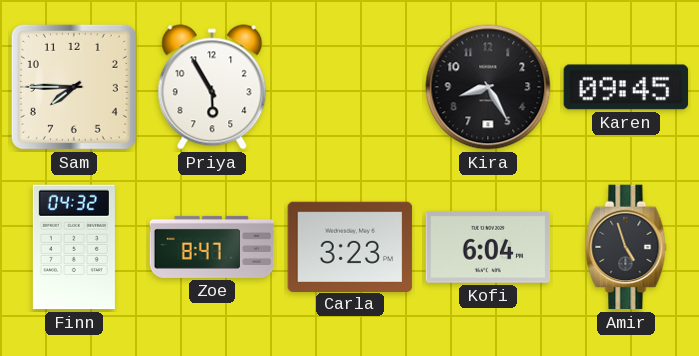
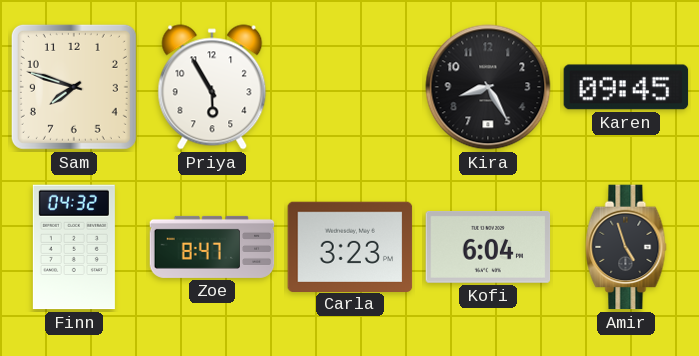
Sam: 7:45 -> 7:48
